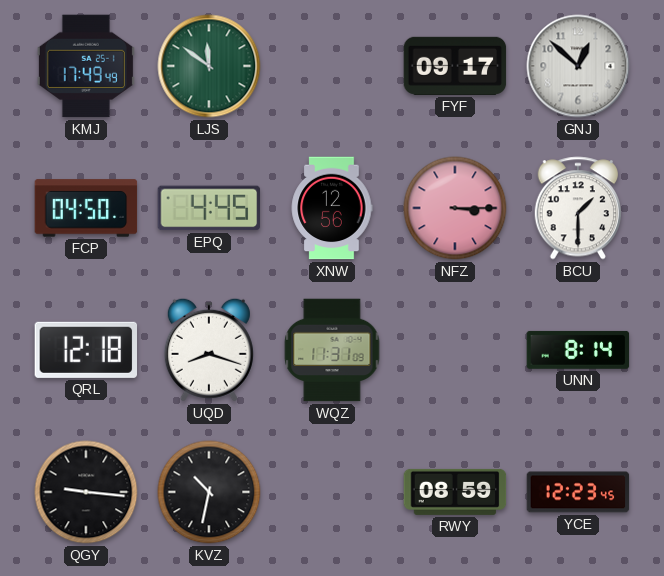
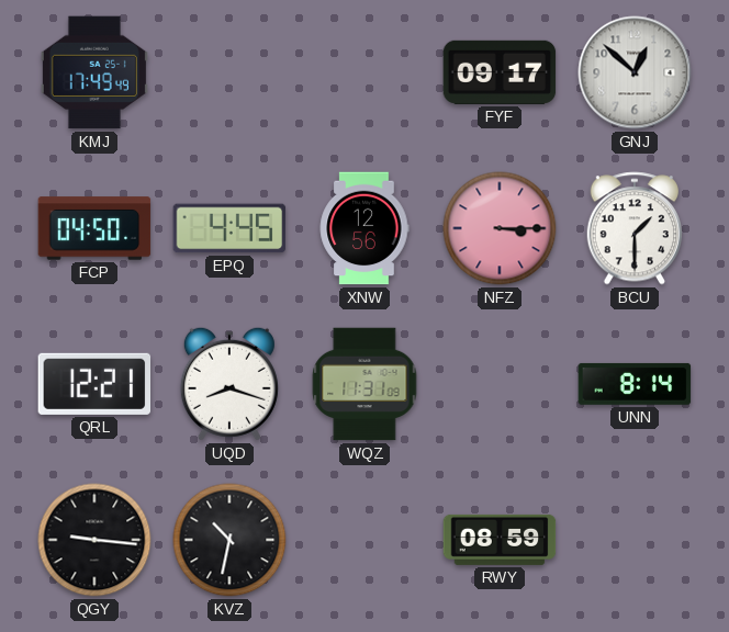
LJS: 11:51 -> none
QRL: 12:18 -> 12:21
YCE: 12:23 -> none
